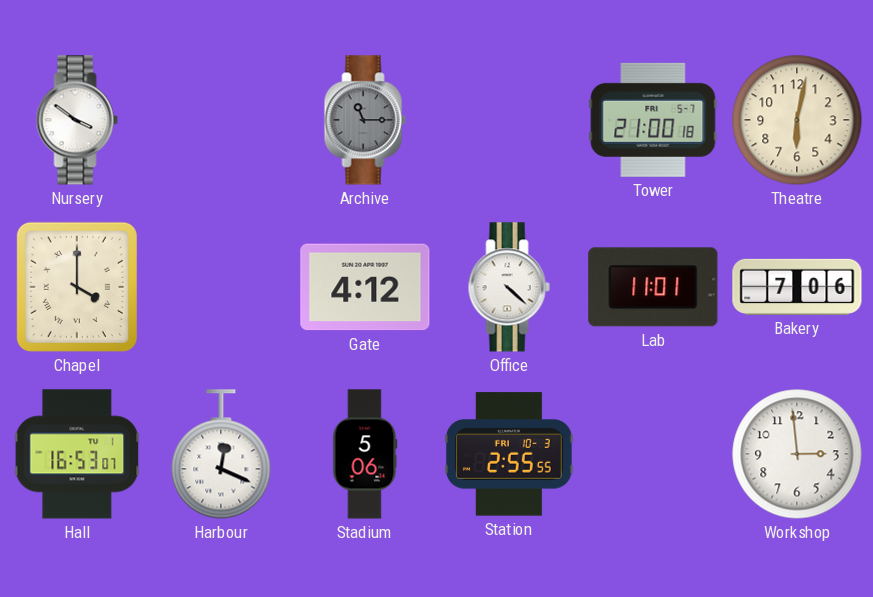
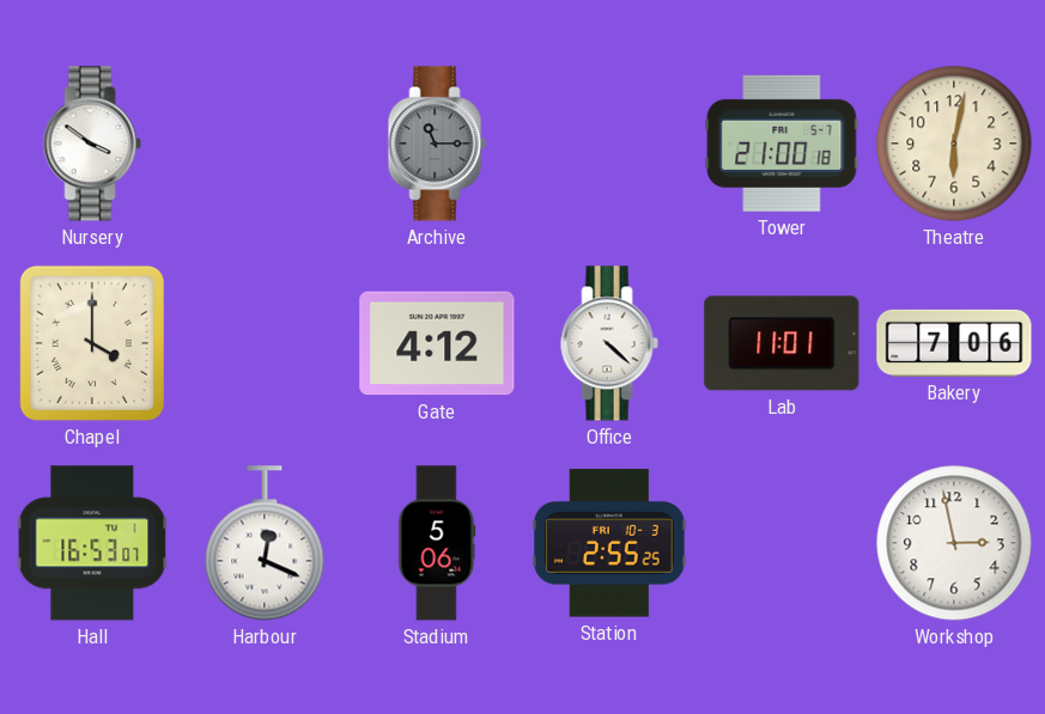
Station: 2:55:55 -> 2:55:25
Workshop: 2:59 -> 2:58
